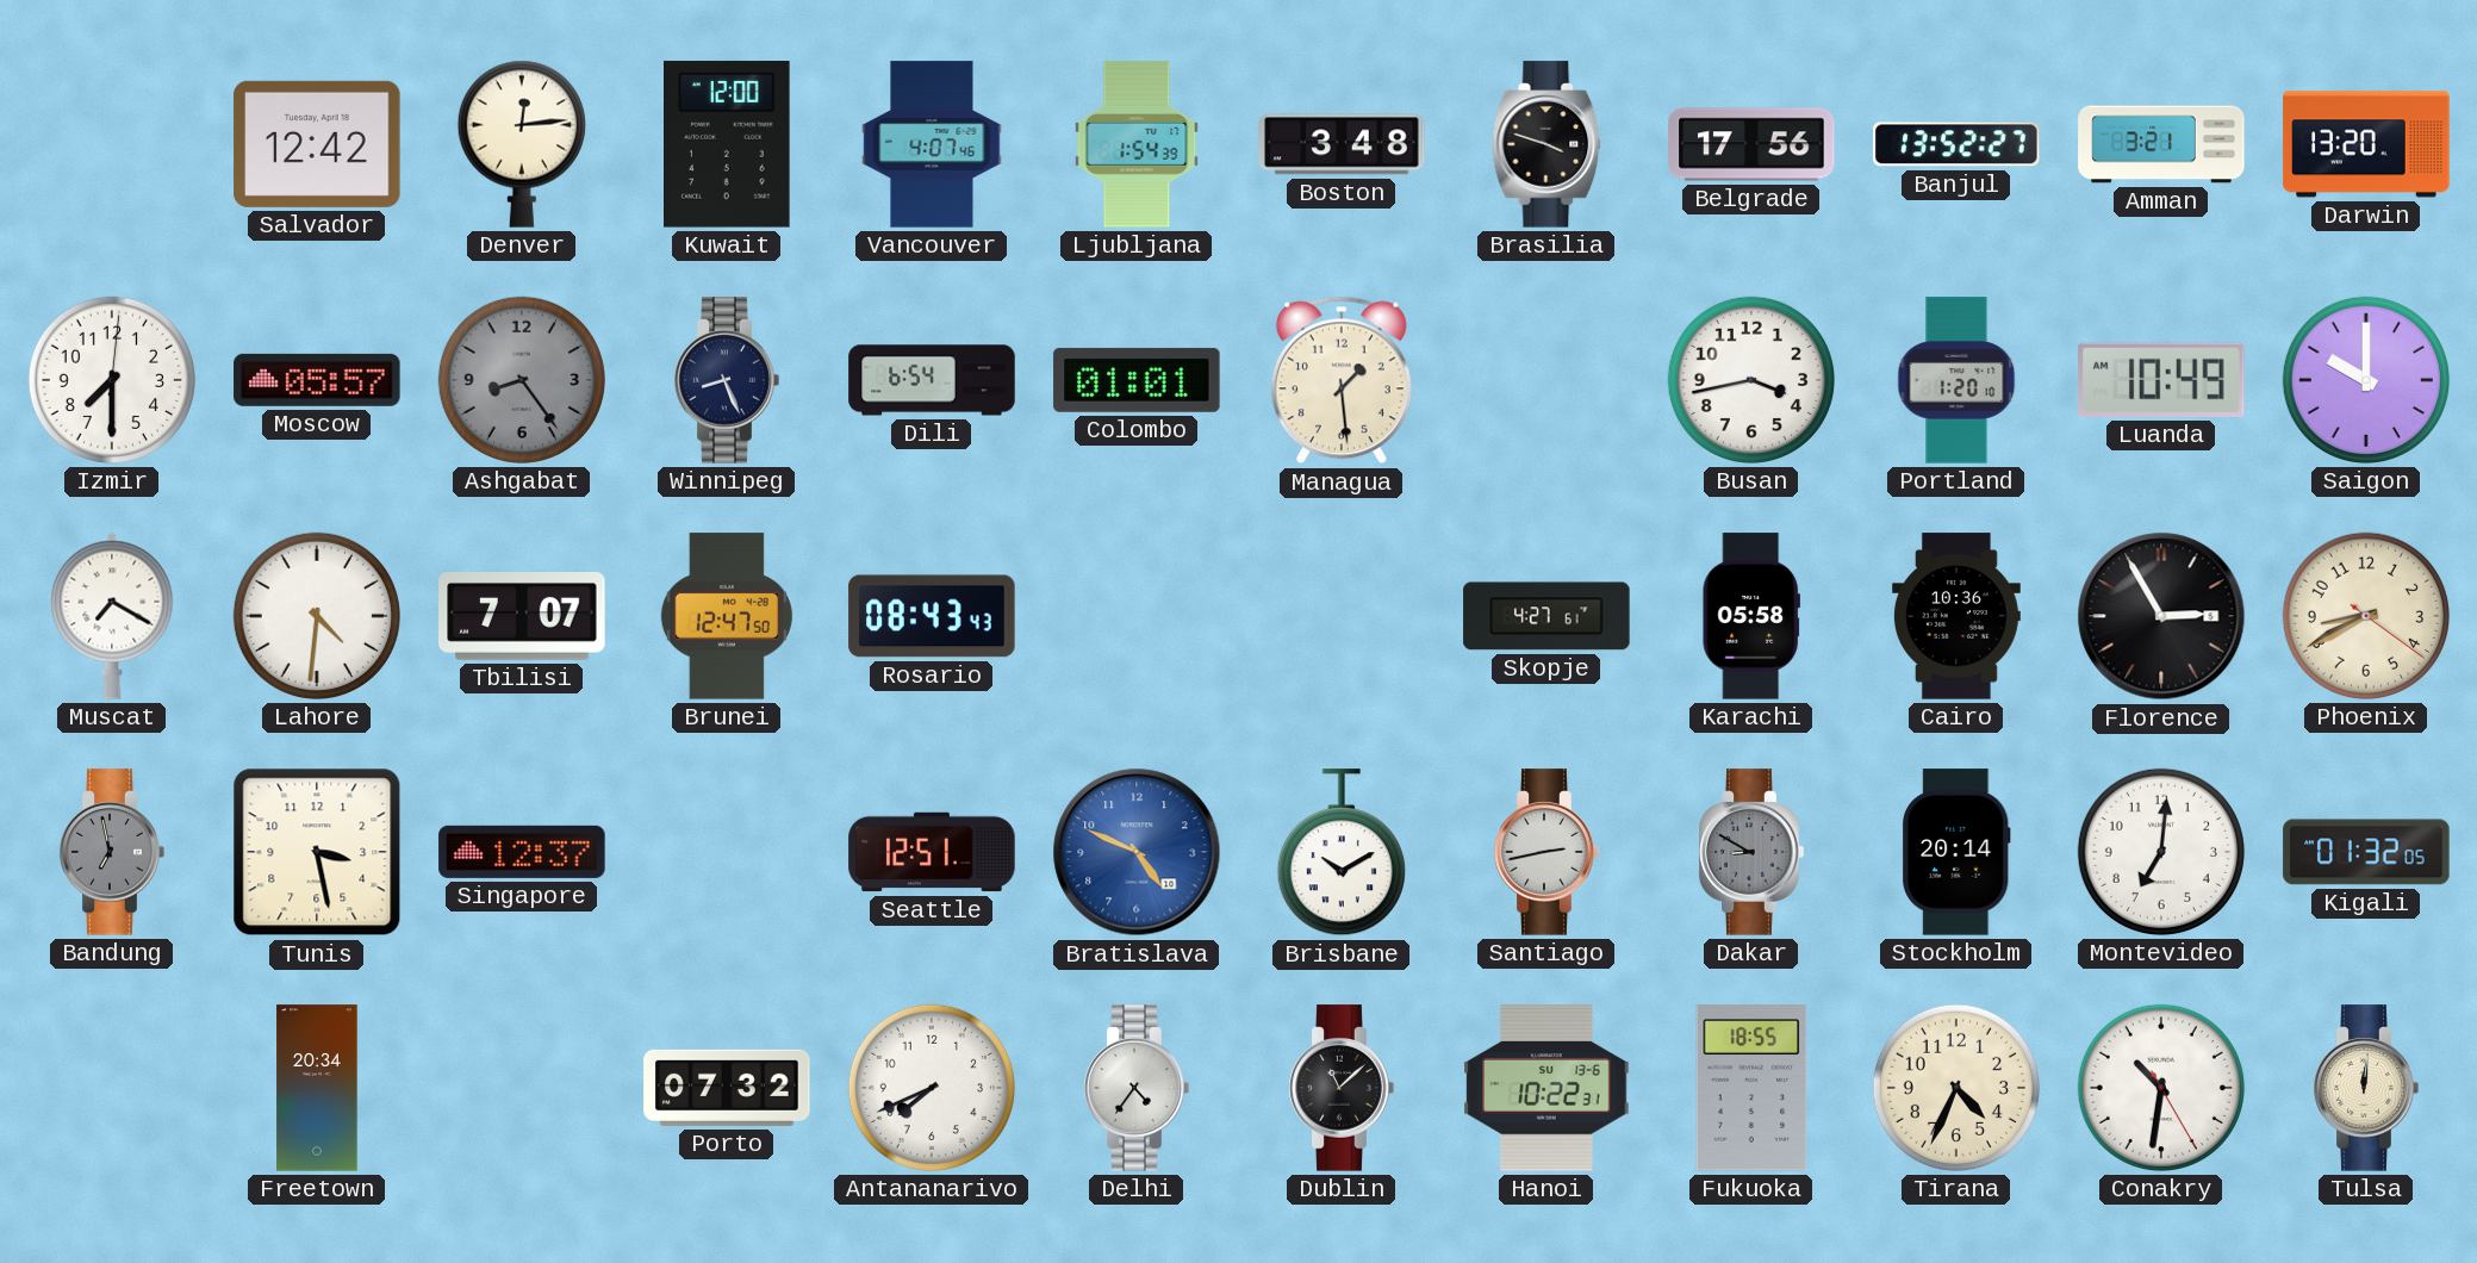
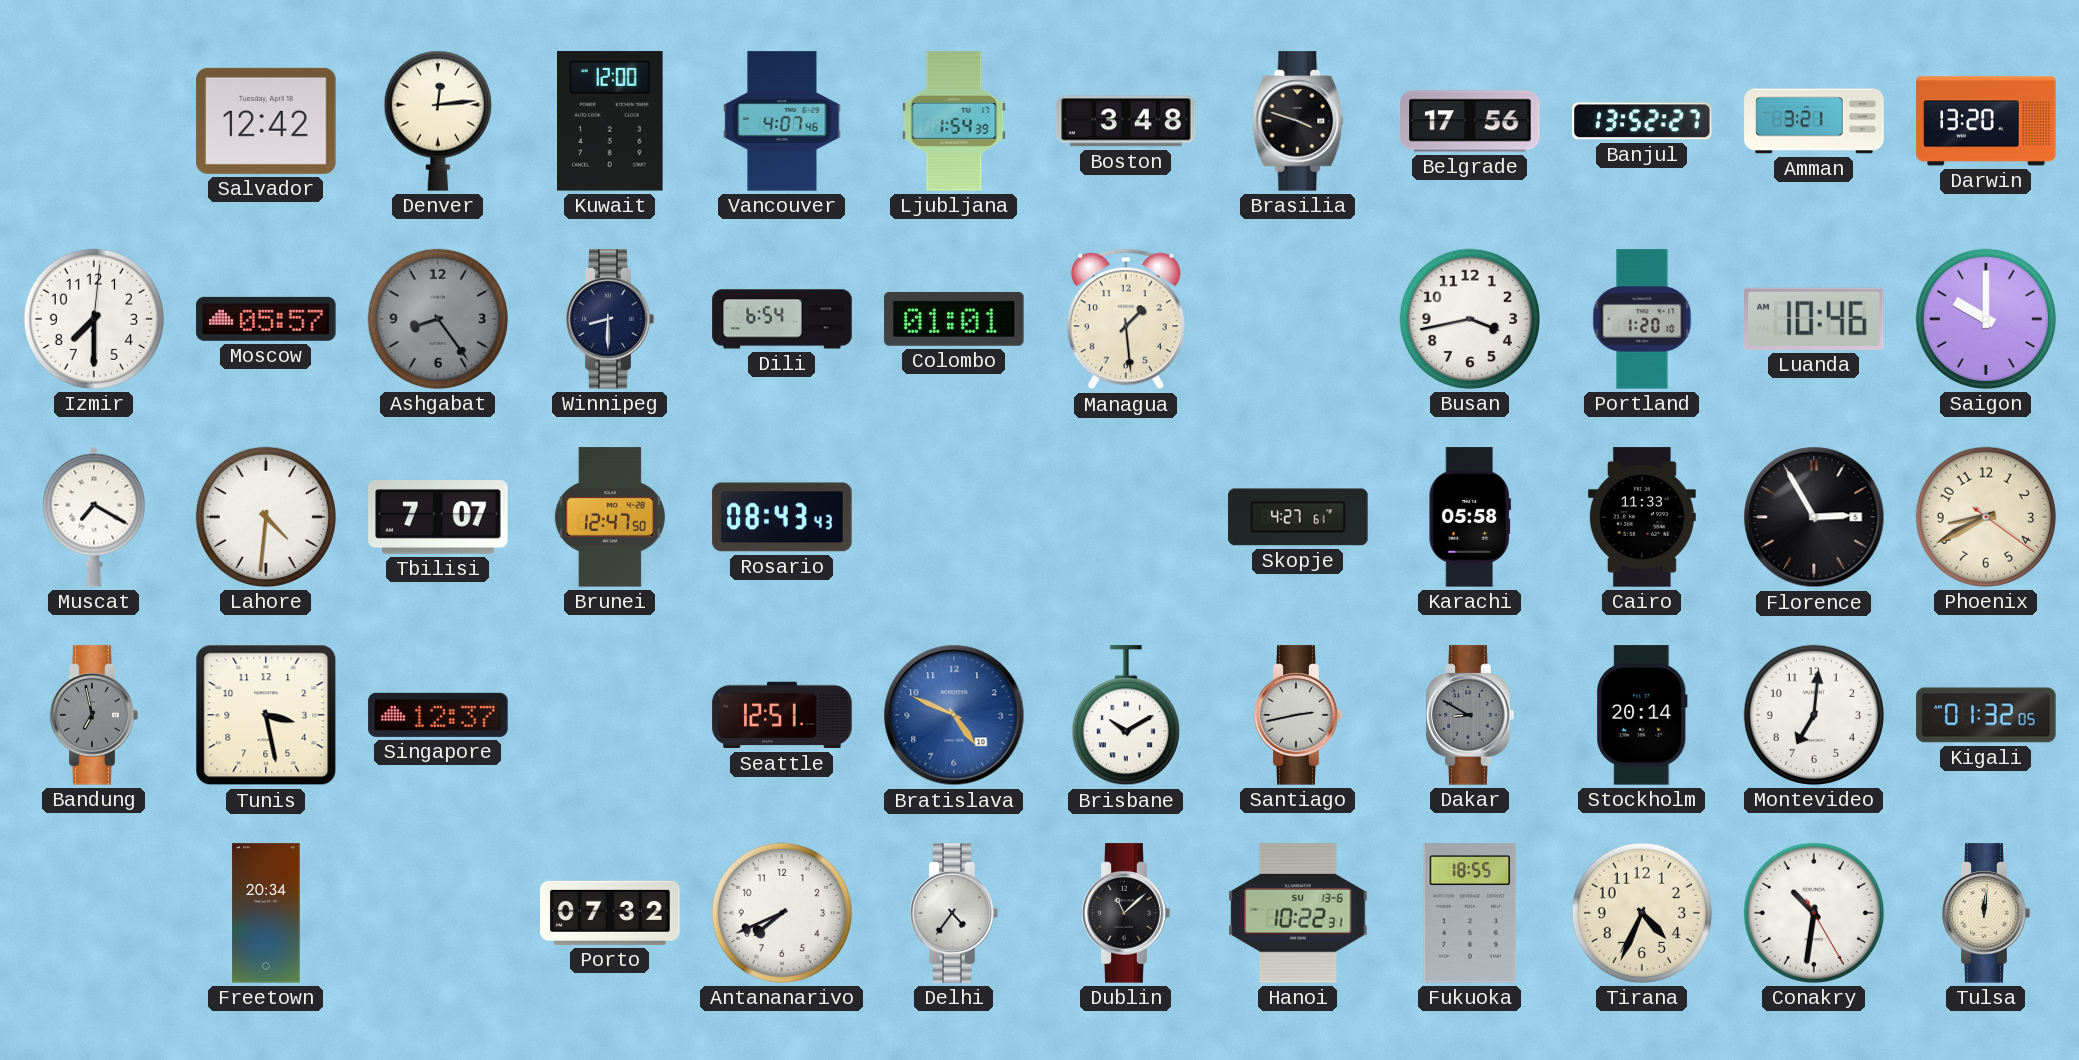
Winnipeg: 8:26 -> 8:30
Luanda: 10:49 -> 10:46
Cairo: 10:36 -> 11:33
